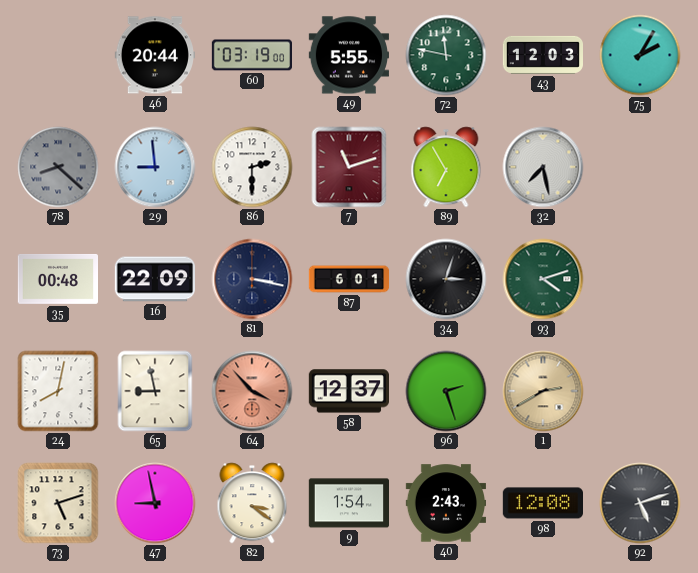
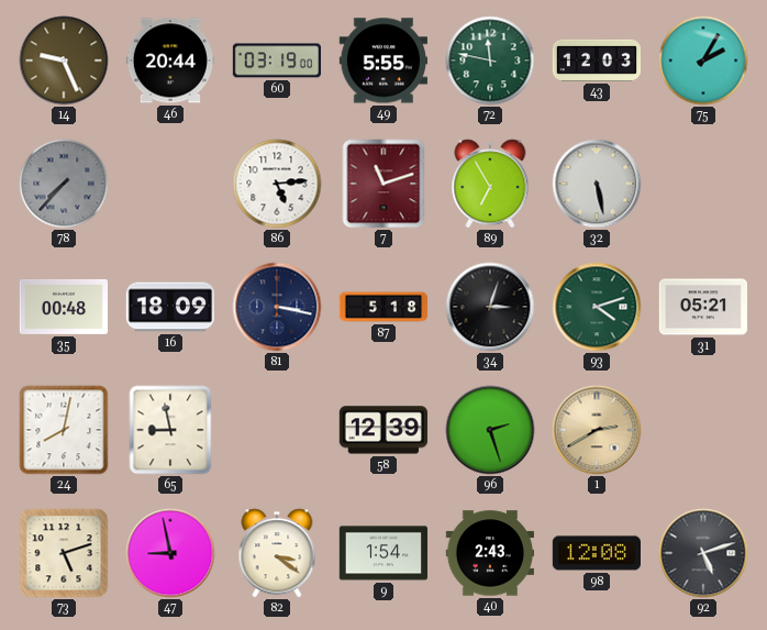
14: none -> 9:26
78: 8:22 -> 7:37
29: 8:59 -> none
86: 2:30 -> 5:14
32: 7:28 -> 5:28
16: 22:09 -> 18:09
87: 6:01 -> 5:18
31: none -> 05:21
64: 3:53 -> none
58: 12:37 -> 12:39
